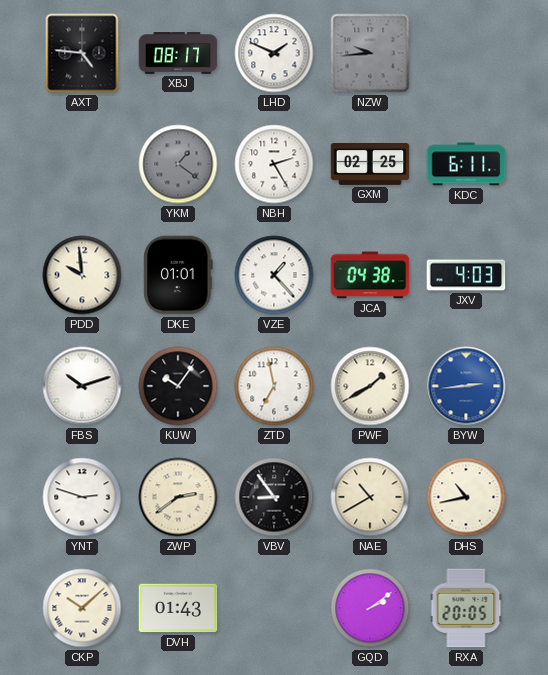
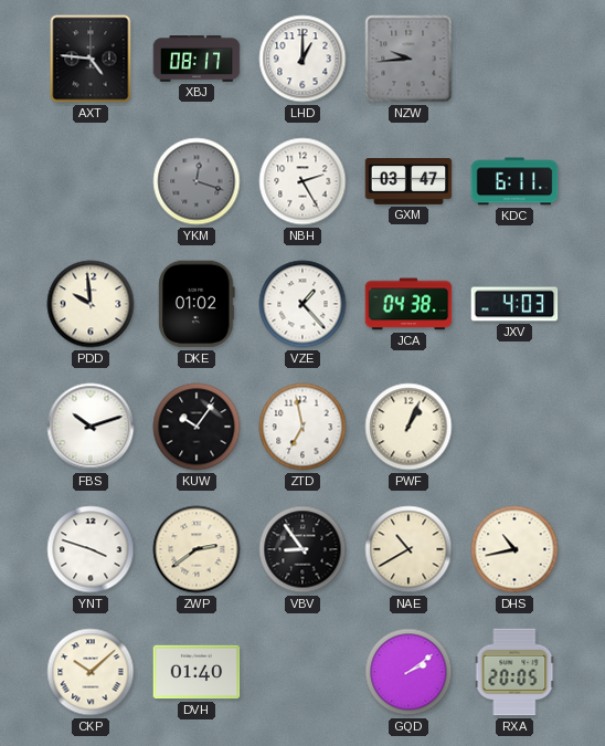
LHD: 1:49 -> 1:00
YKM: 1:21 -> 12:18
GXM: 02:25 -> 03:47
DKE: 01:01 -> 01:02
PWF: 1:40 -> 1:04
BYW: 2:44 -> none
YNT: 2:48 -> 3:48
DVH: 01:43 -> 01:40
